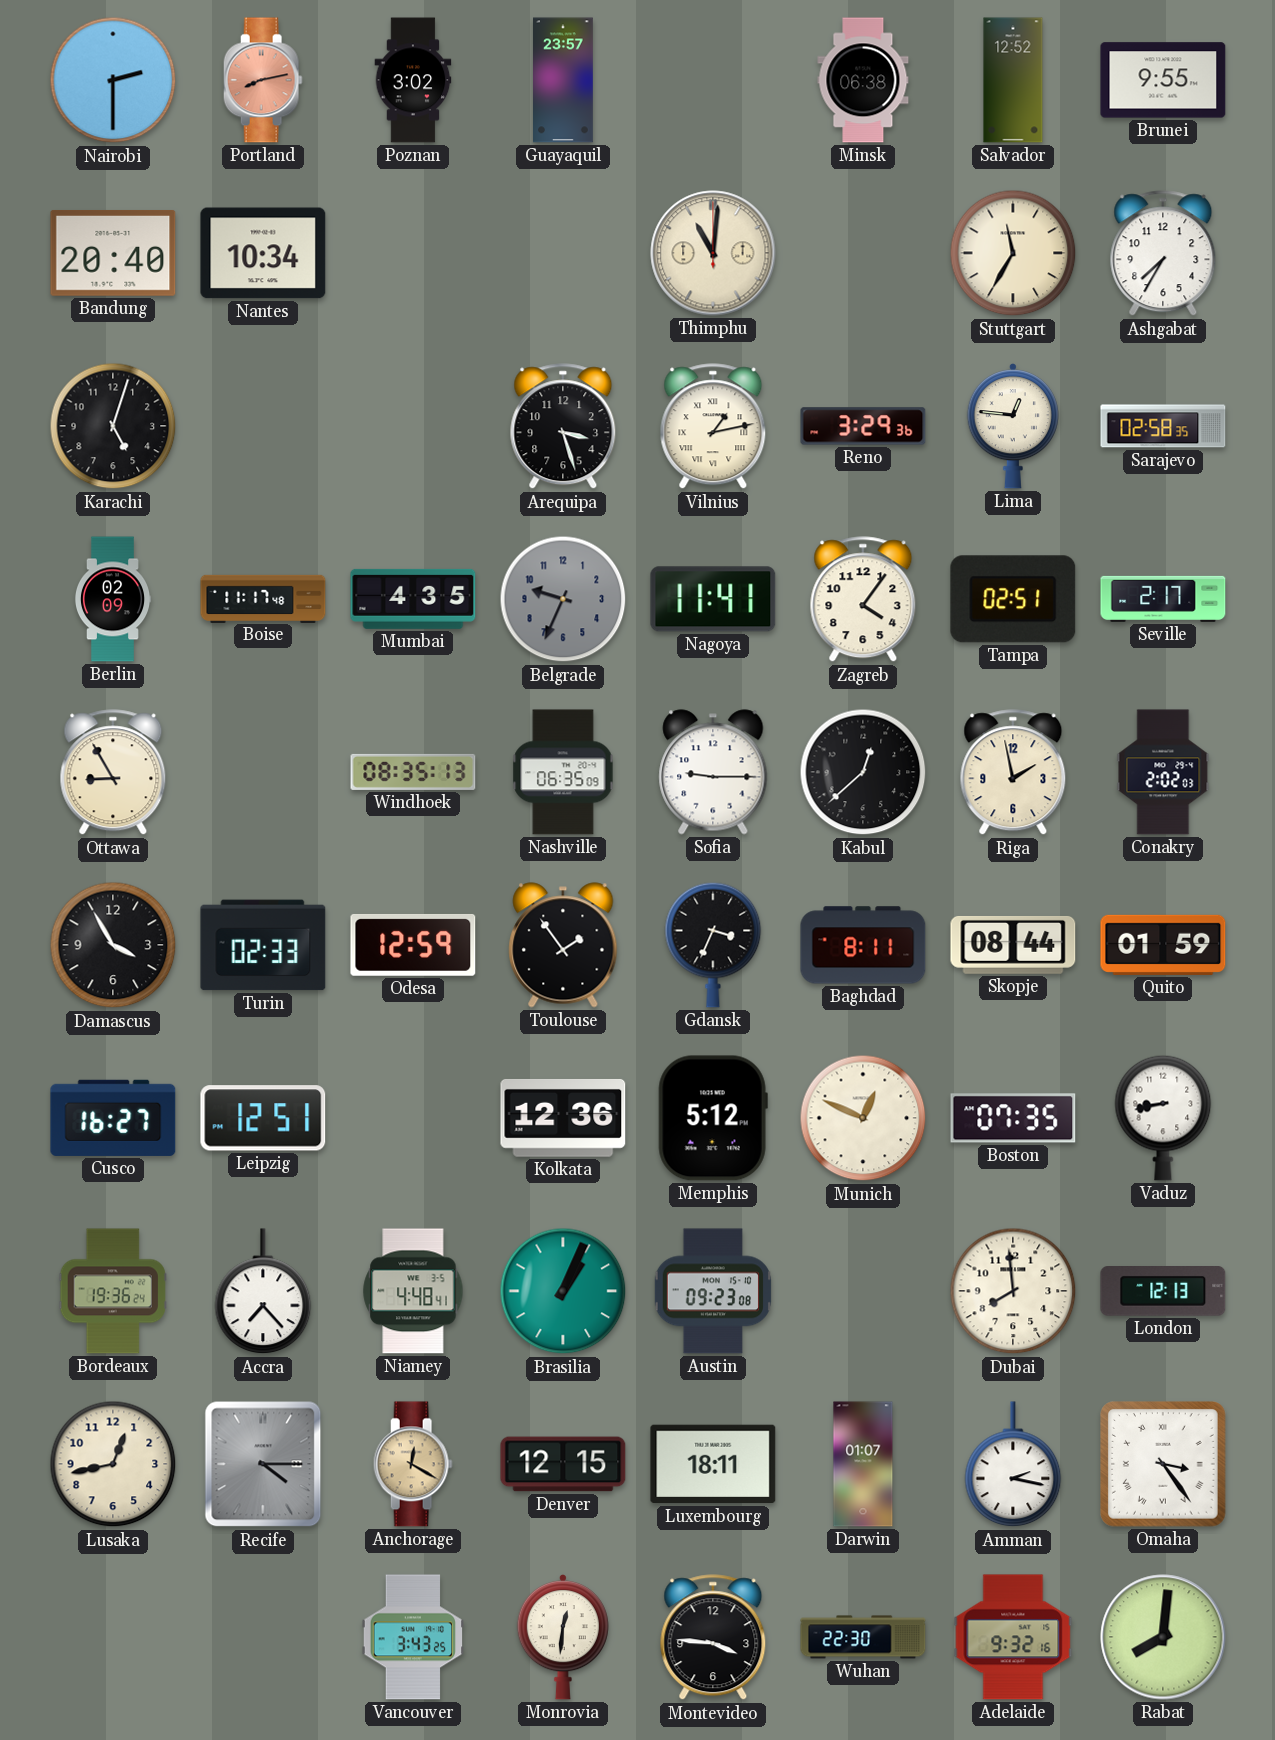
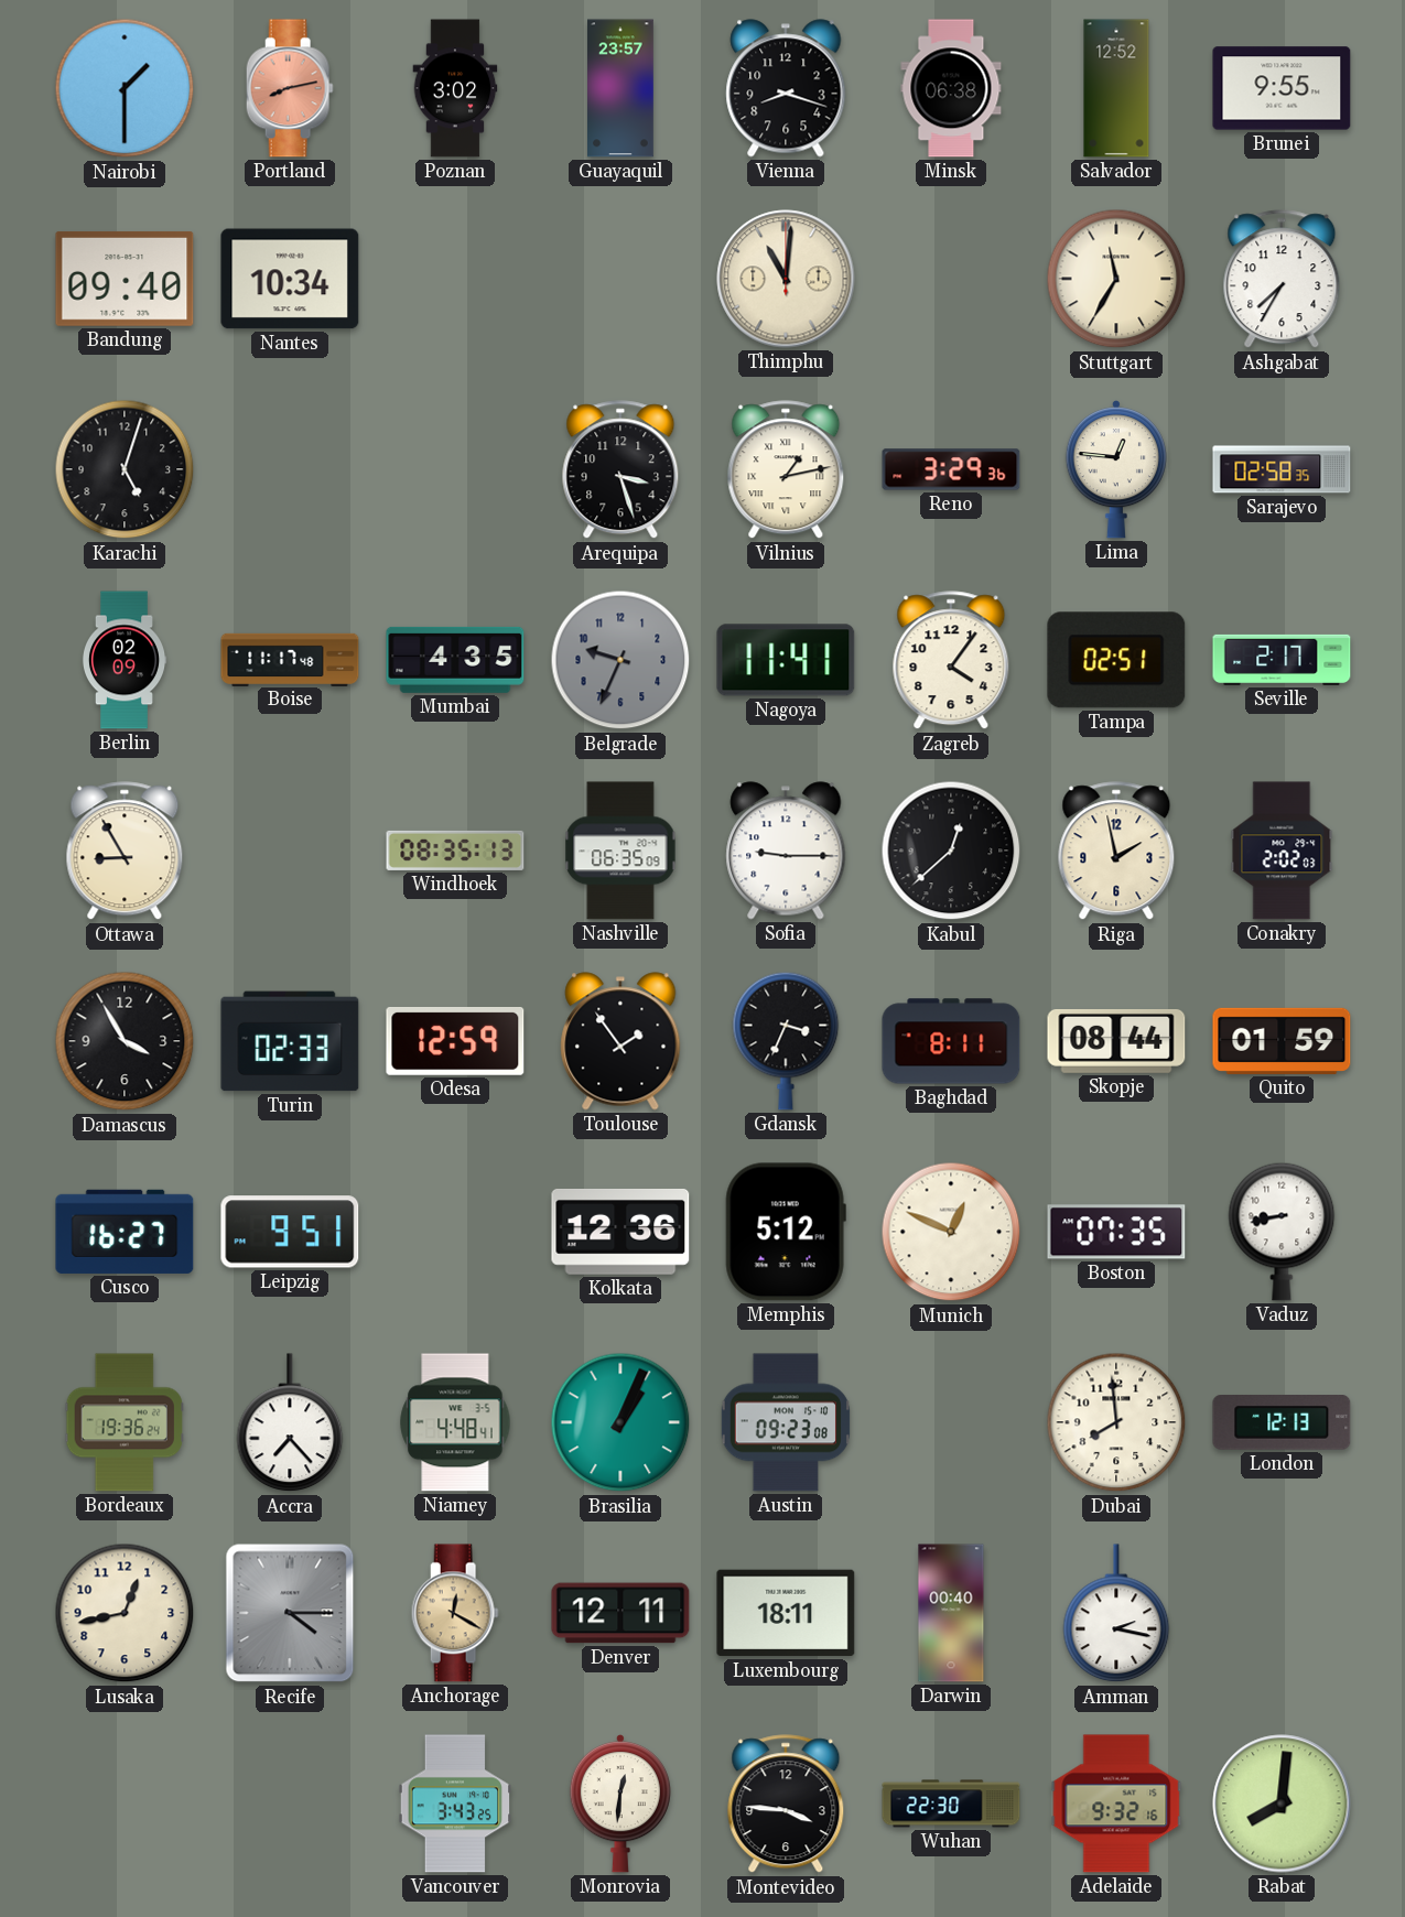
Nairobi: 2:30 -> 1:30
Vienna: none -> 8:18
Bandung: 20:40 -> 09:40
Leipzig: 12:51 -> 9:51
Denver: 12:15 -> 12:11
Darwin: 01:07 -> 00:40
Omaha: 3:24 -> none
